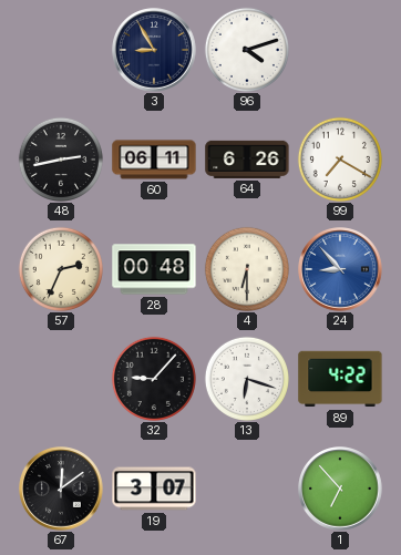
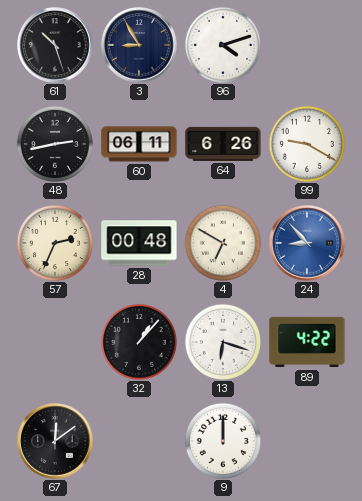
61: none -> 10:27
99: 7:20 -> 9:20
4: 6:30 -> 6:50
32: 9:07 -> 1:07
19: 3:07 -> none
9: none -> 12:00
1: 6:53 -> none
